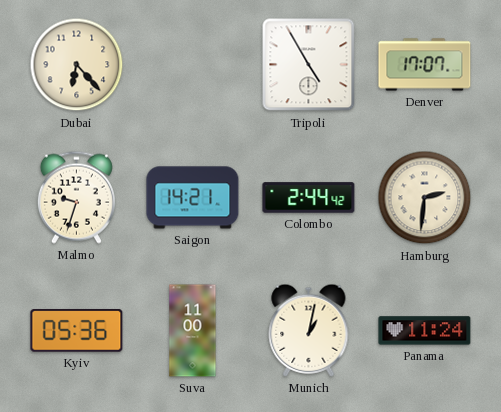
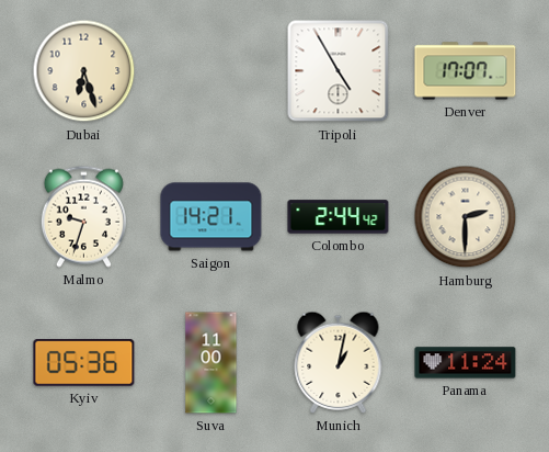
Dubai: 6:23 -> 6:27
Hamburg: 2:31 -> 2:30
